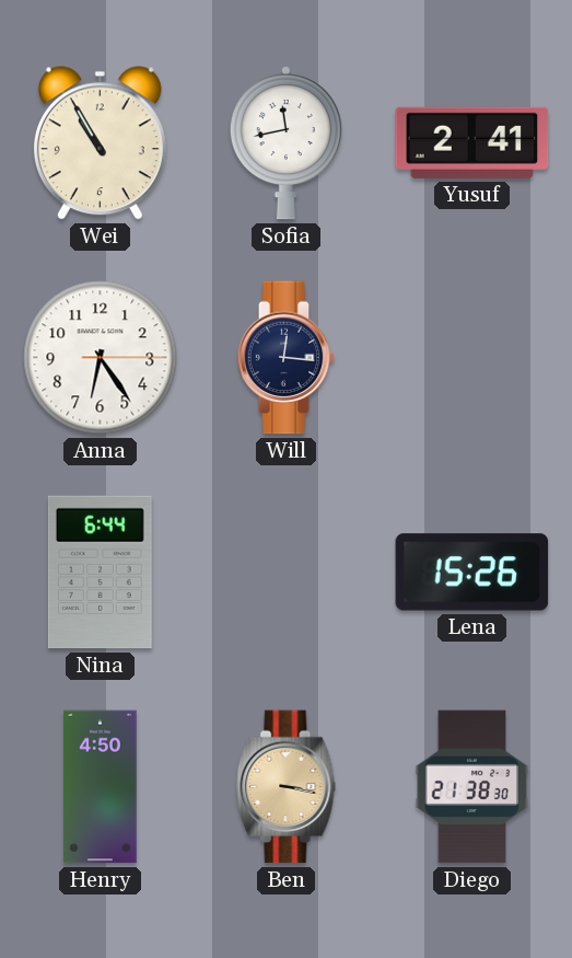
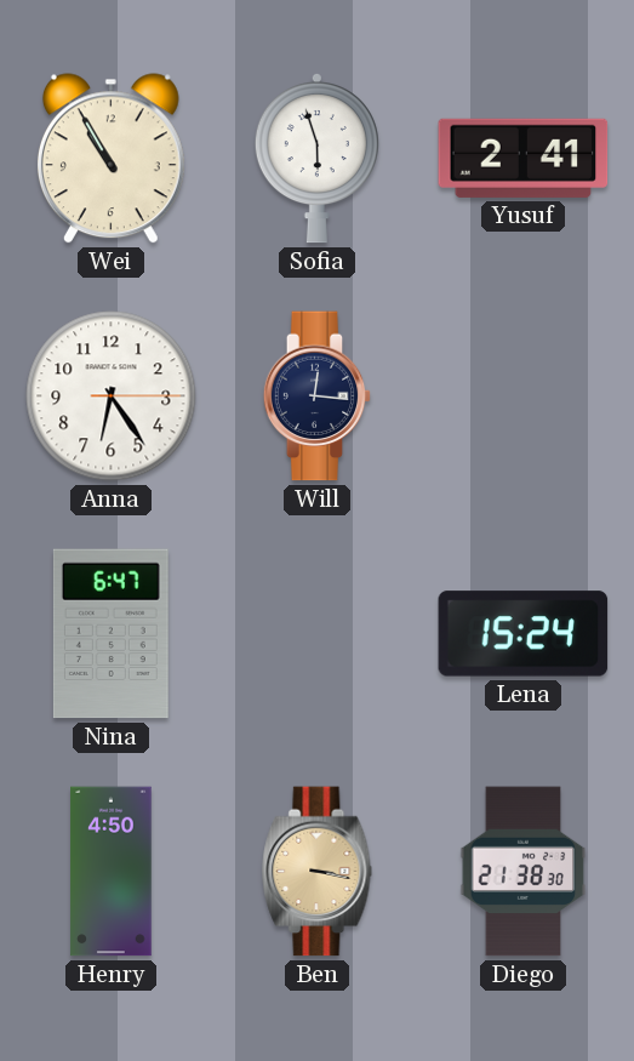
Sofia: 11:43 -> 5:57
Nina: 6:44 -> 6:47
Lena: 15:26 -> 15:24
